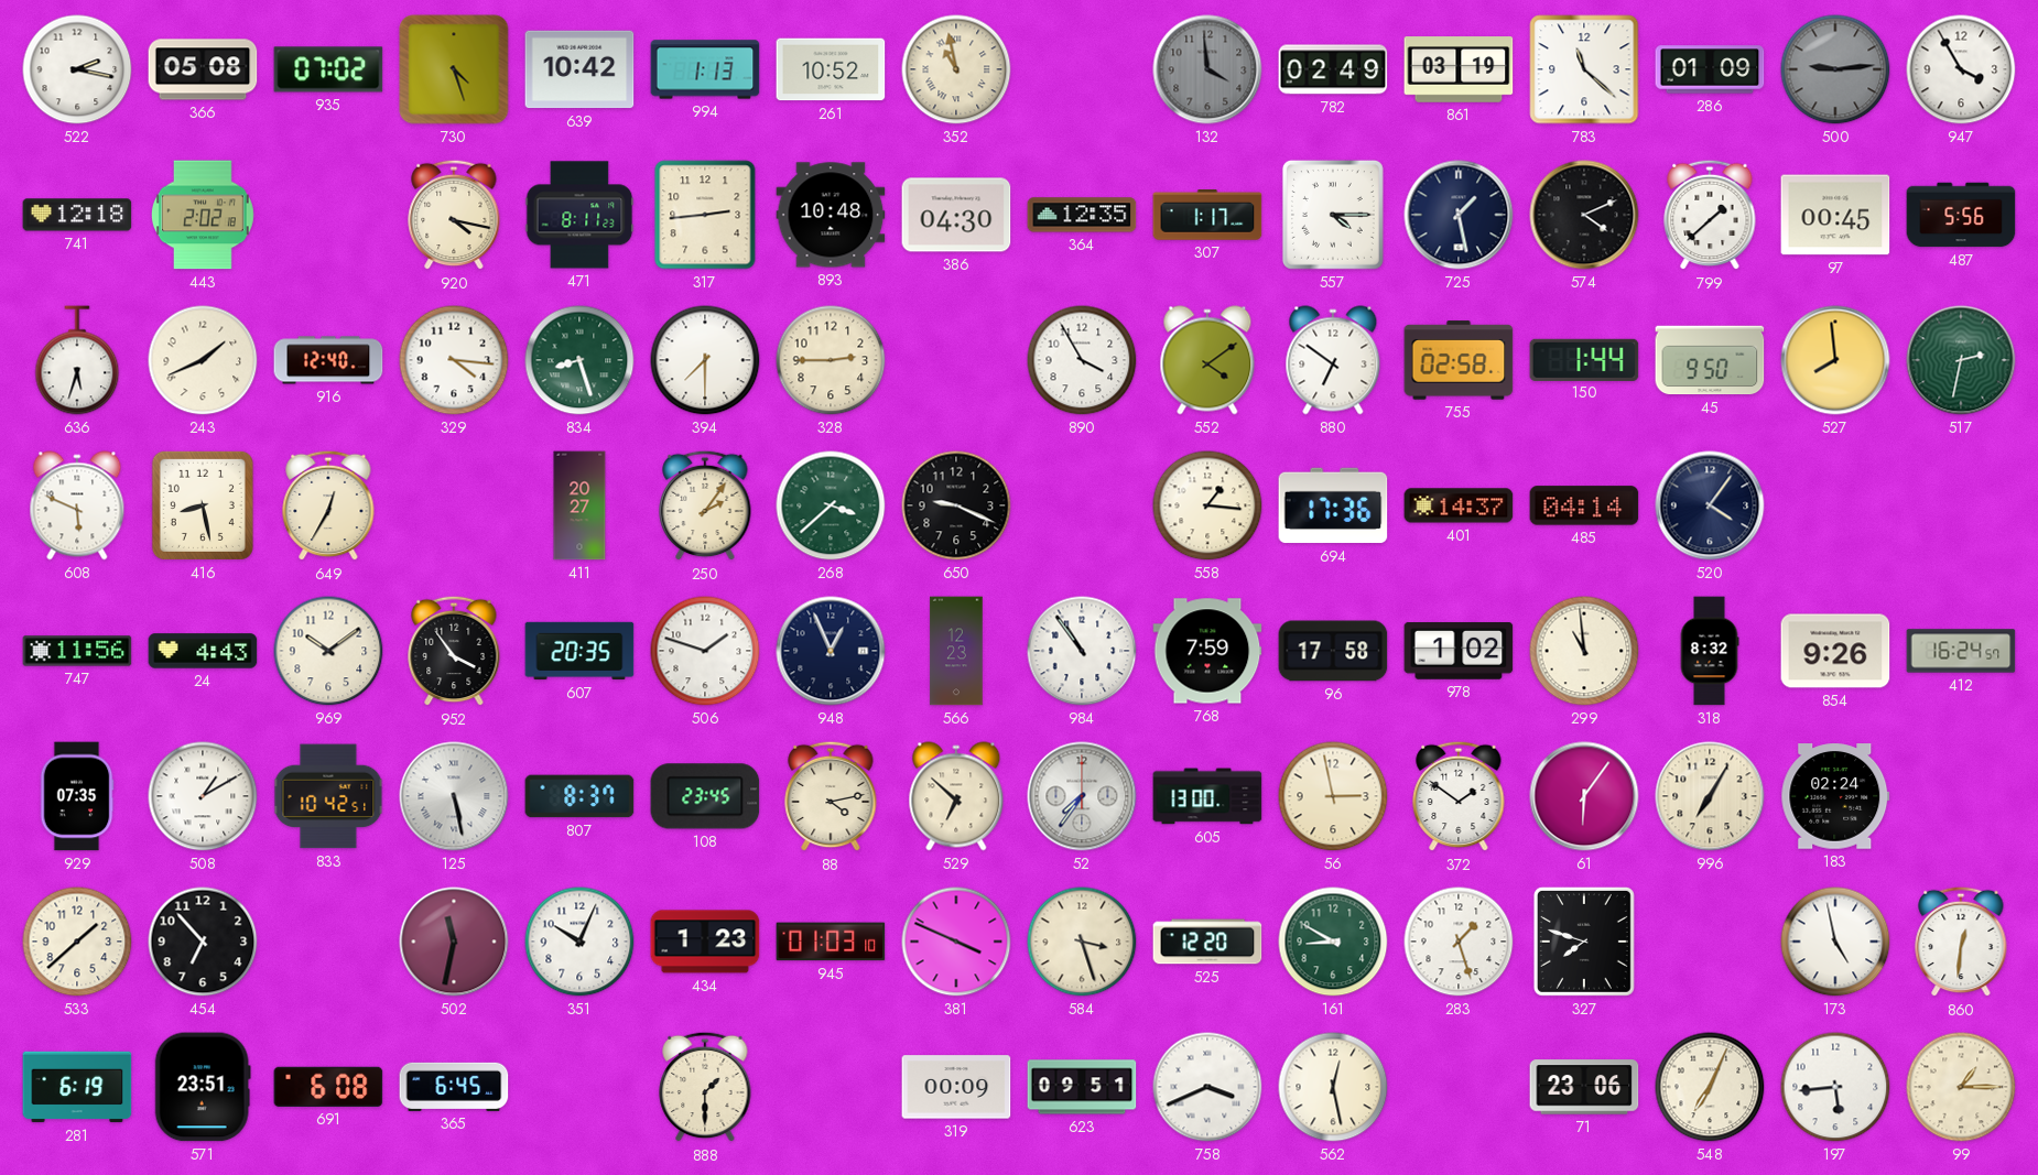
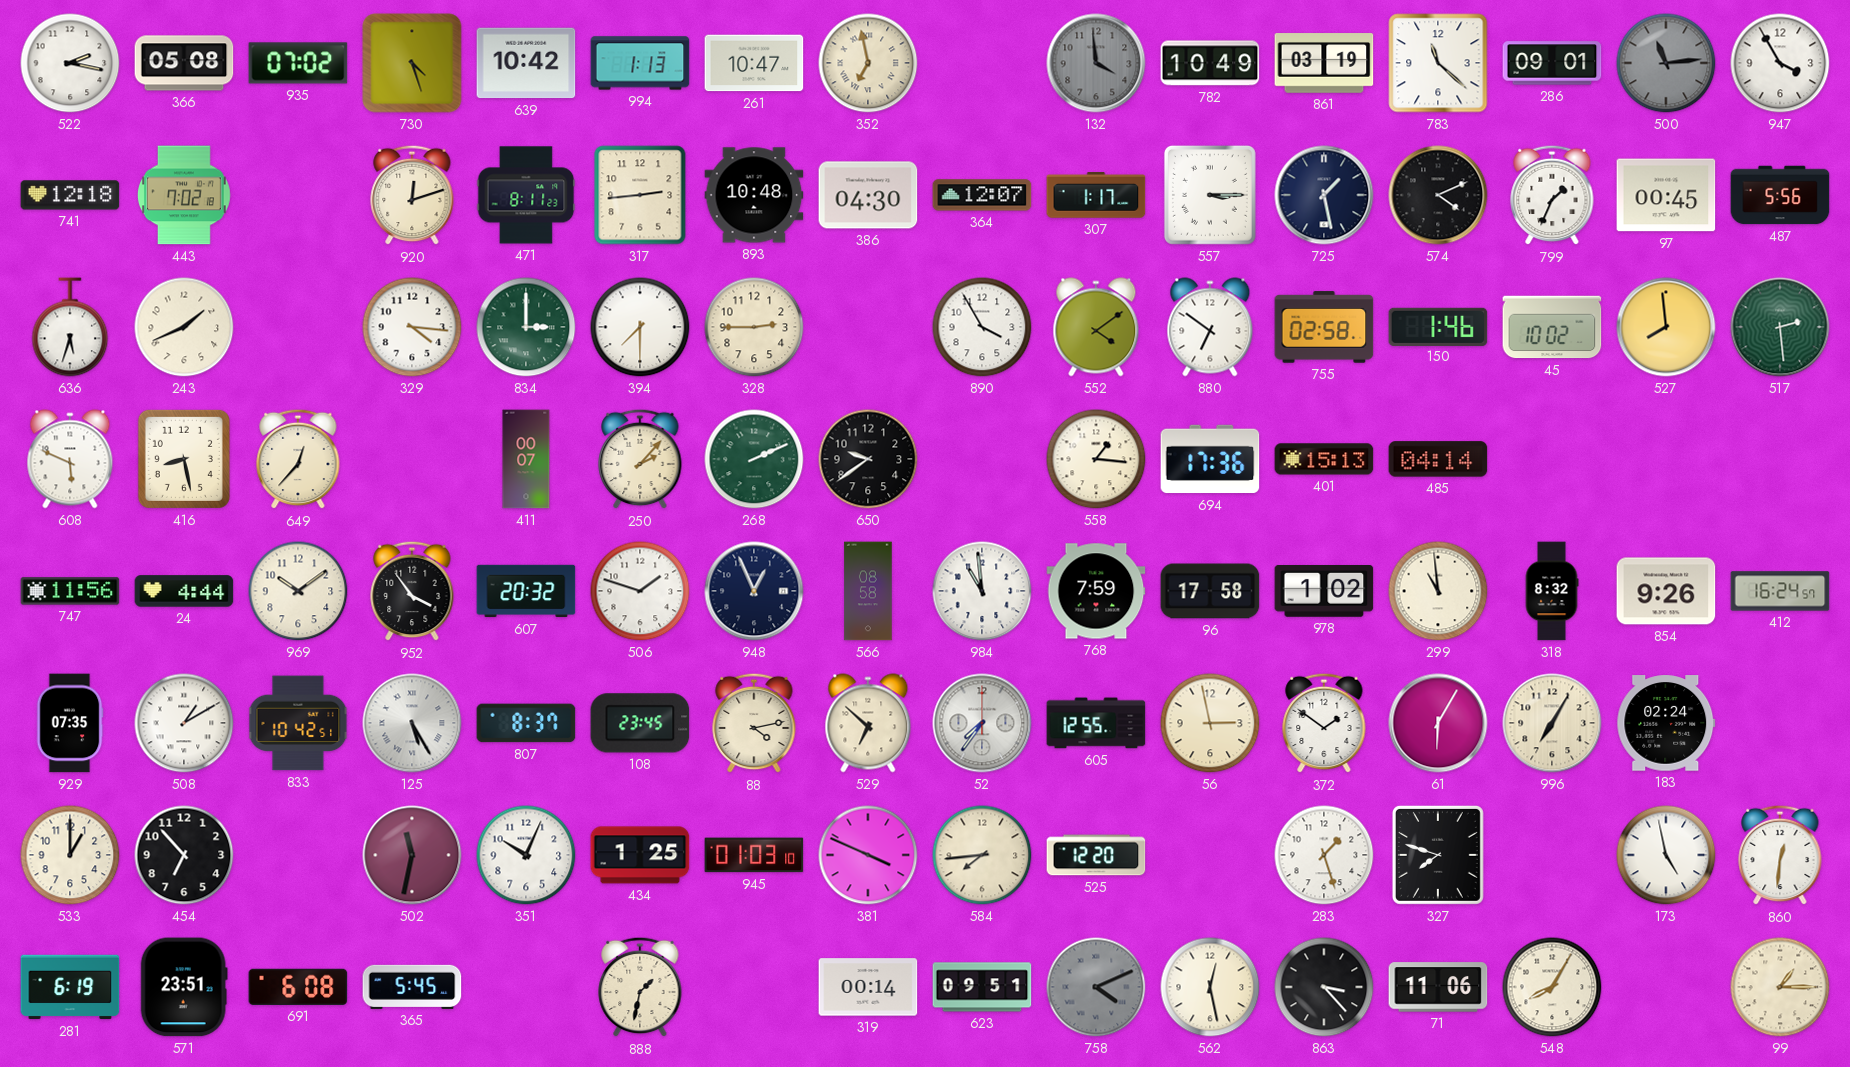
261: 10:52 -> 10:47
352: 10:58 -> 6:58
782: 02:49 -> 10:49
286: 01:09 -> 09:01
500: 9:14 -> 11:14
443: 2:02 -> 7:02
920: 4:17 -> 12:12
364: 12:35 -> 12:07
557: 4:15 -> 3:15
799: 1:38 -> 1:34
916: 12:40 -> none
834: 8:27 -> 3:00
150: 1:44 -> 1:46
45: 9:50 -> 10:02
517: 2:32 -> 2:29
649: 12:35 -> 12:37
411: 20:27 -> 00:07
250: 2:06 -> 2:07
268: 3:38 -> 2:11
650: 9:19 -> 9:39
401: 14:37 -> 15:13
520: 4:06 -> none
24: 4:43 -> 4:44
607: 20:35 -> 20:32
566: 12:23 -> 08:58
984: 10:54 -> 10:59
125: 5:28 -> 5:25
605: 13:00 -> 12:55
61: 6:06 -> 6:05
533: 1:38 -> 1:00
434: 1:23 -> 1:25
584: 3:27 -> 7:44
161: 8:50 -> none
365: 6:45 -> 5:45
888: 1:30 -> 1:32
319: 00:09 -> 00:14
758: 3:41 -> 4:11
758 dial: white -> grey
863: none -> 3:23
71: 23:06 -> 11:06
548: 7:04 -> 8:05
197: 5:44 -> none
